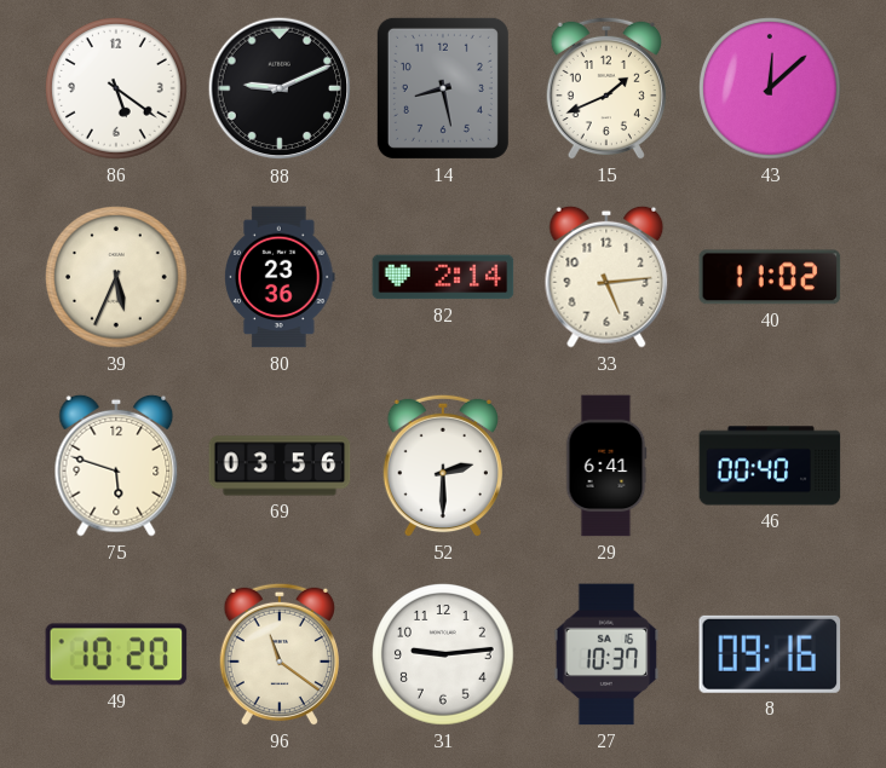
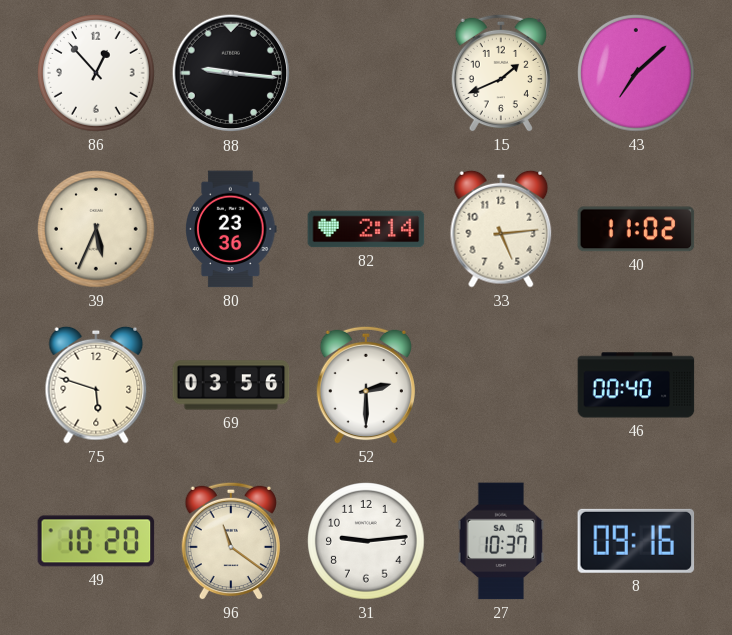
86: 5:21 -> 12:53
88: 9:11 -> 9:16
14: 8:28 -> none
43: 12:08 -> 7:08
29: 6:41 -> none
